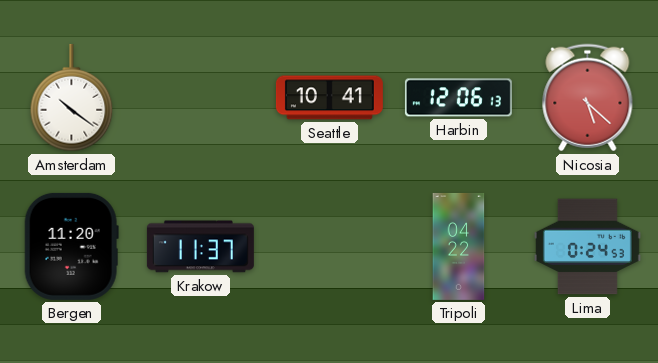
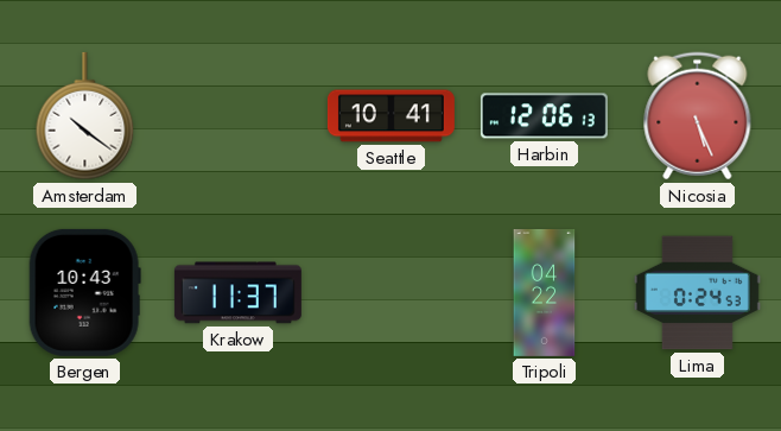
Nicosia: 5:22 -> 5:26
Bergen: 11:20 -> 10:43
